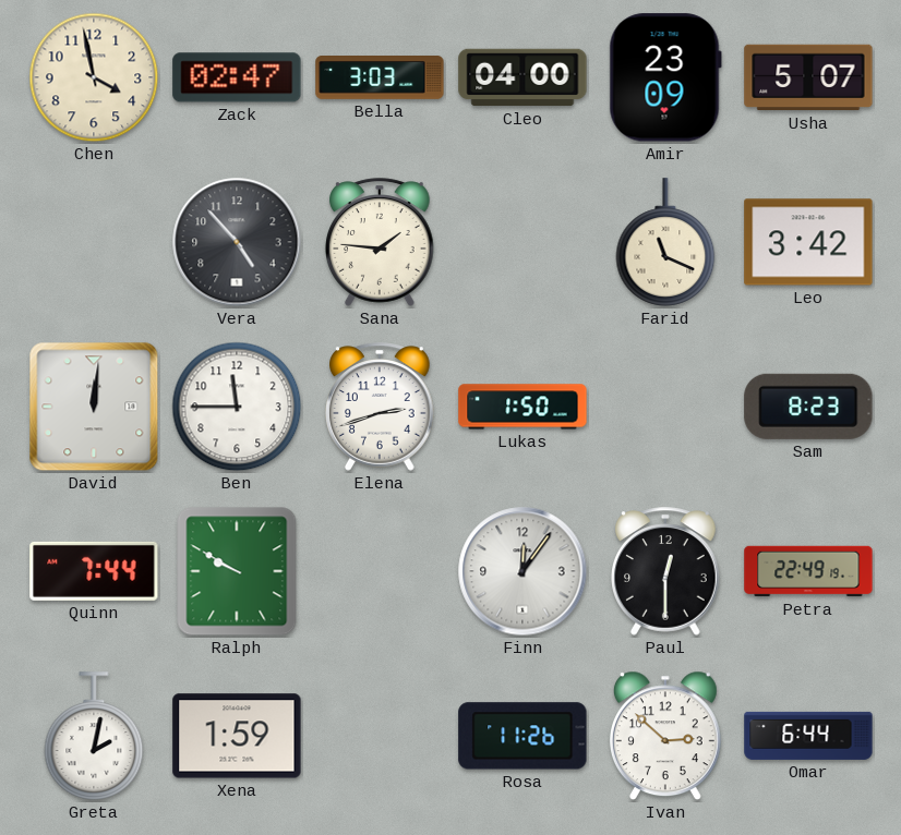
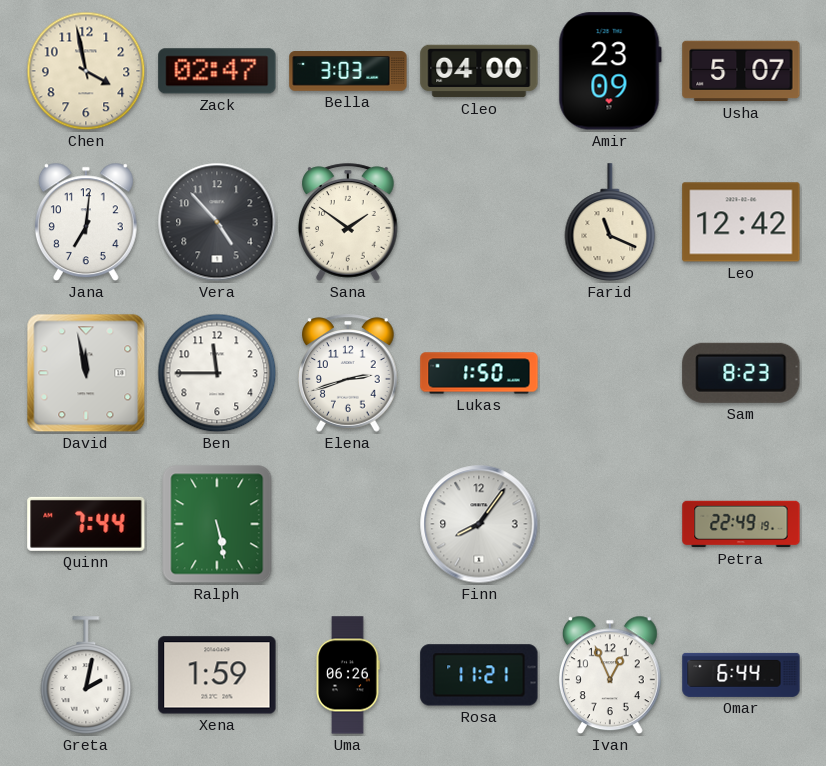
Jana: none -> 7:01
Sana: 1:46 -> 1:51
Leo: 3:42 -> 12:42
David: 12:01 -> 11:58
Ralph: 9:50 -> 5:28
Finn: 12:06 -> 8:06
Paul: 12:30 -> none
Uma: none -> 06:26
Rosa: 11:26 -> 11:21
Ivan: 2:52 -> 12:56
